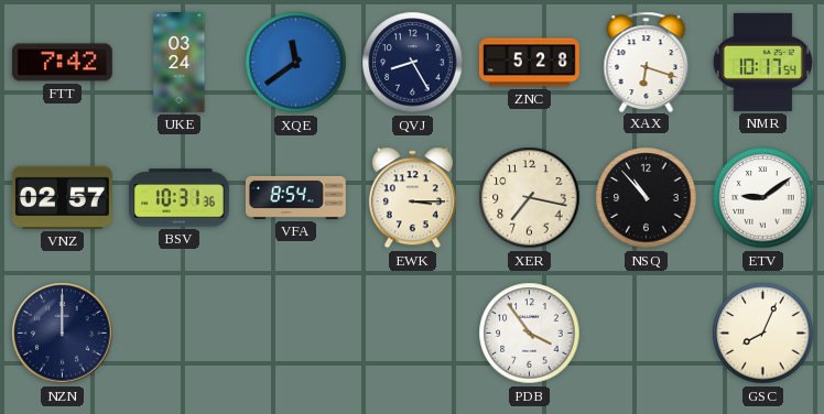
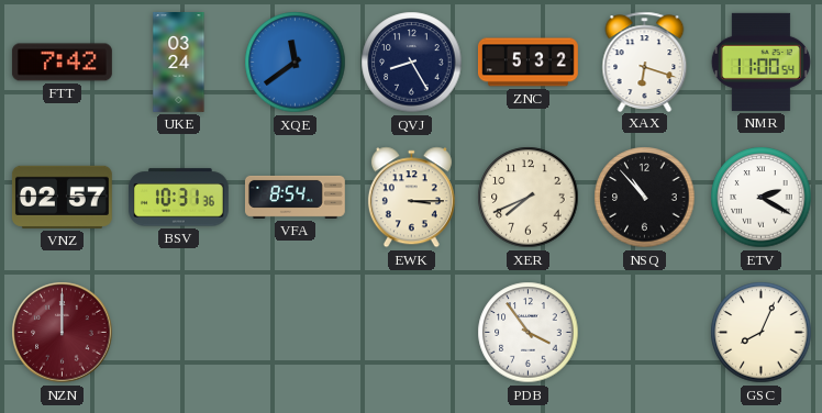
ZNC: 5:28 -> 5:32
NMR: 10:17 -> 11:00
XER: 7:17 -> 7:41
ETV: 9:09 -> 2:20
NZN dial: navy -> burgundy
